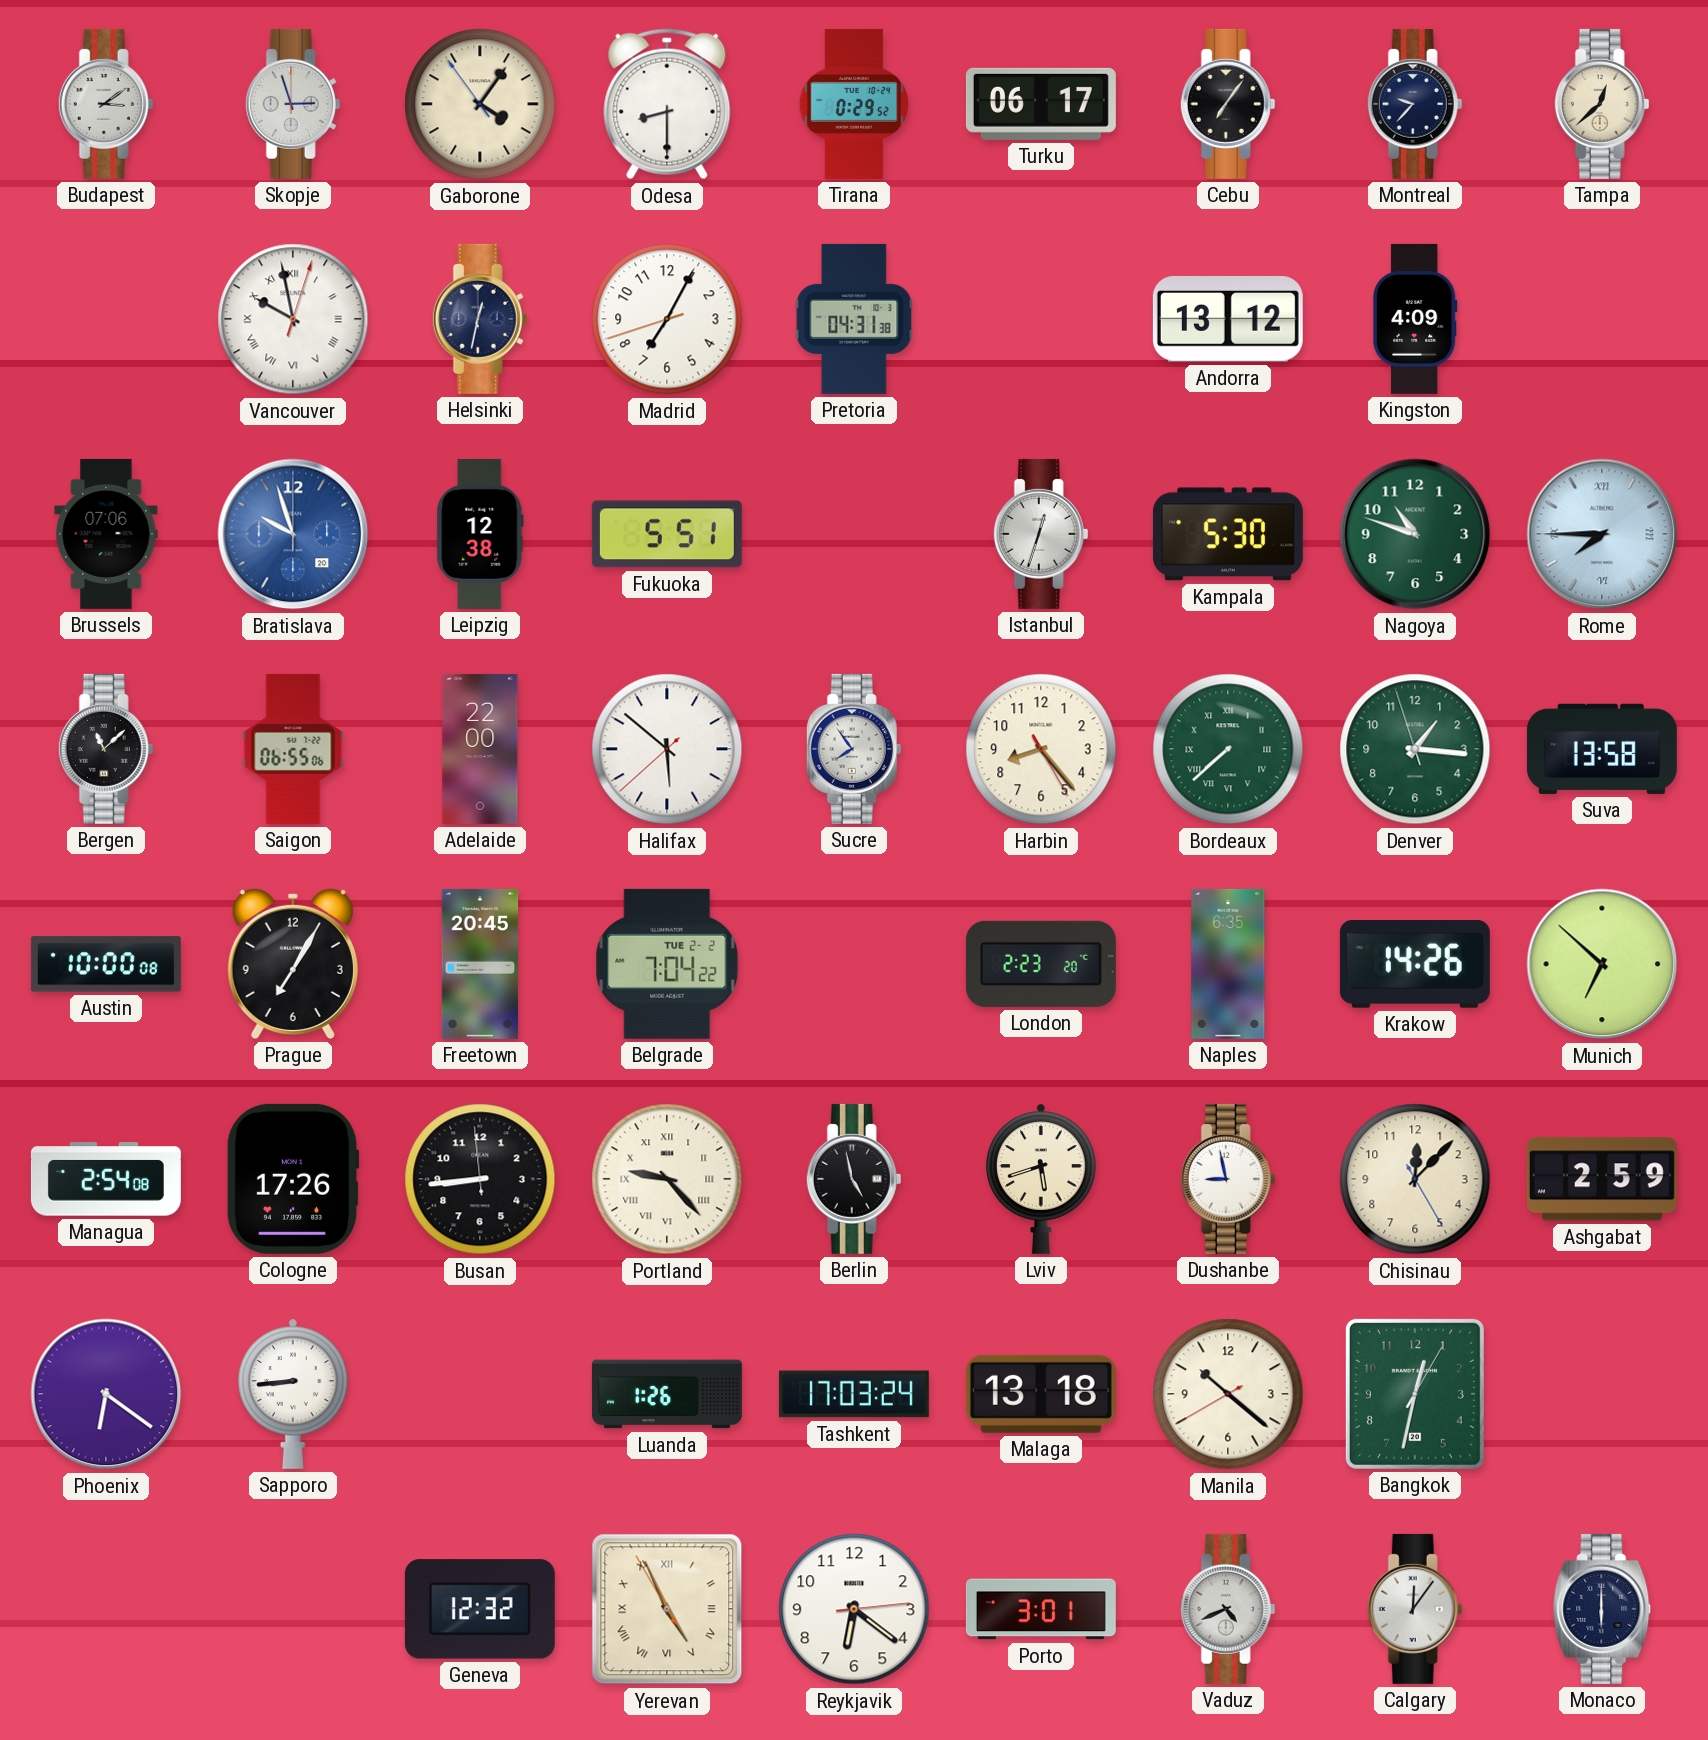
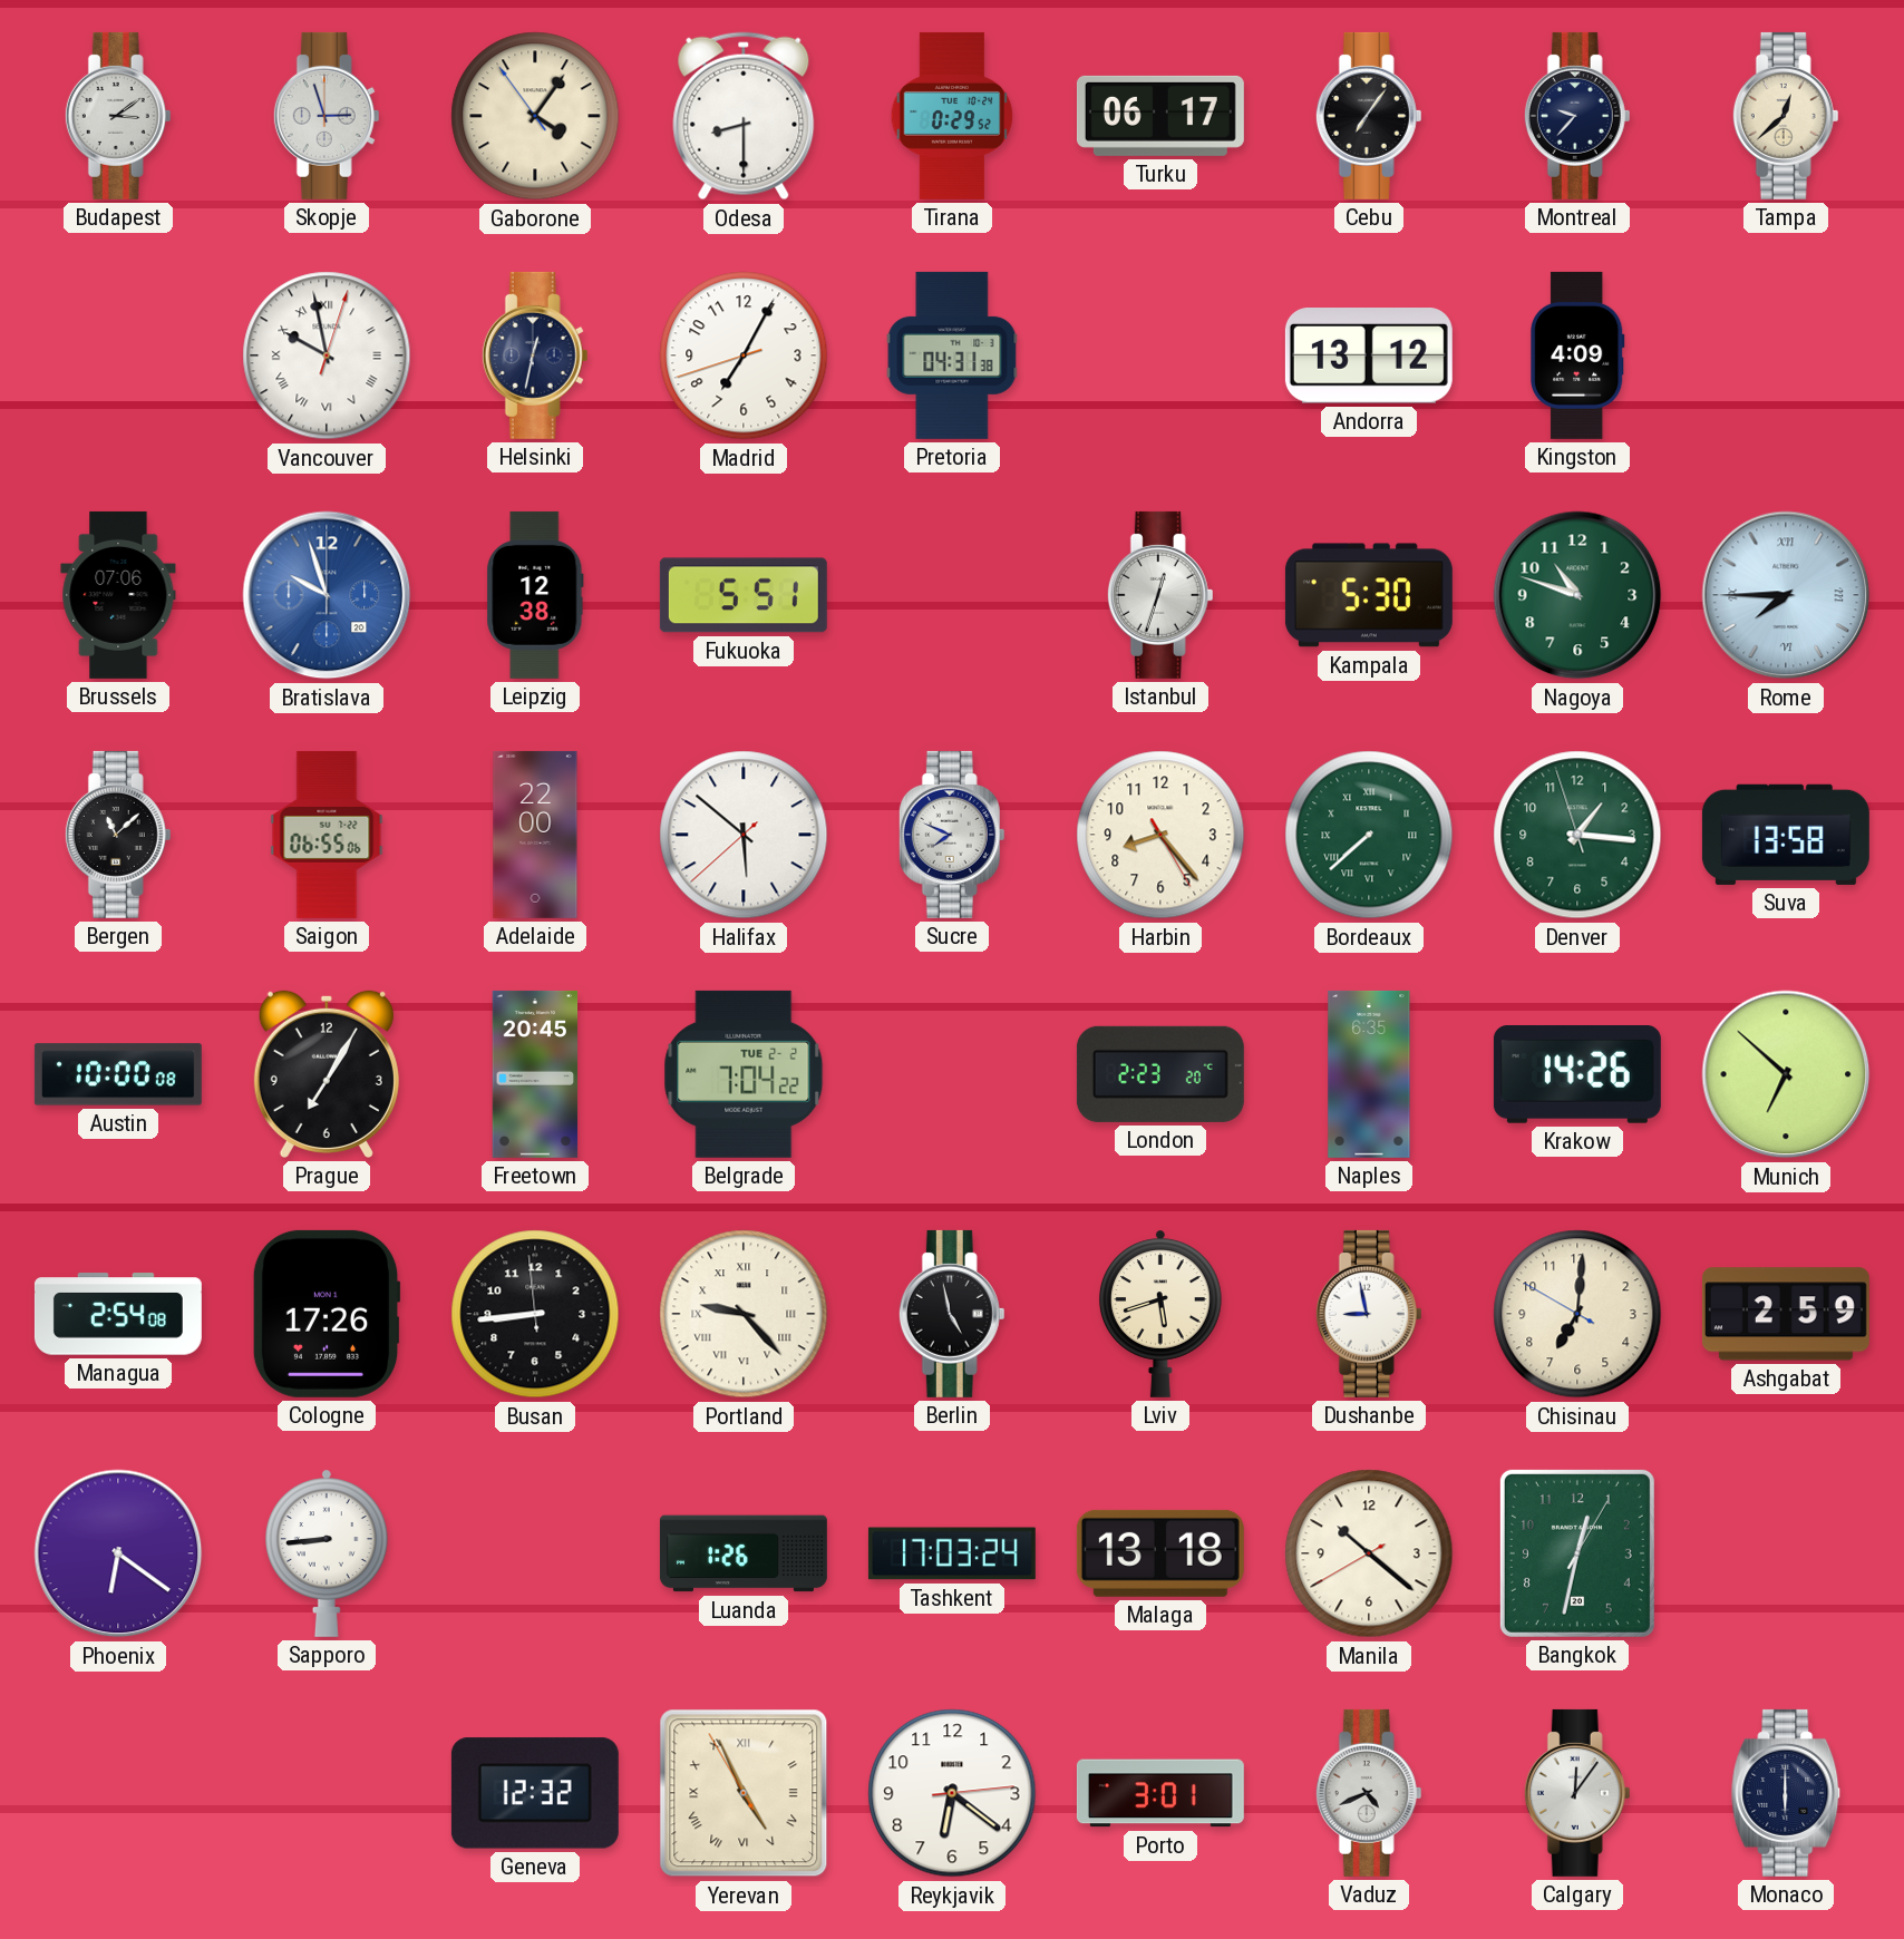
Sucre: 7:54 -> 7:49
Chisinau: 12:07 -> 7:00
